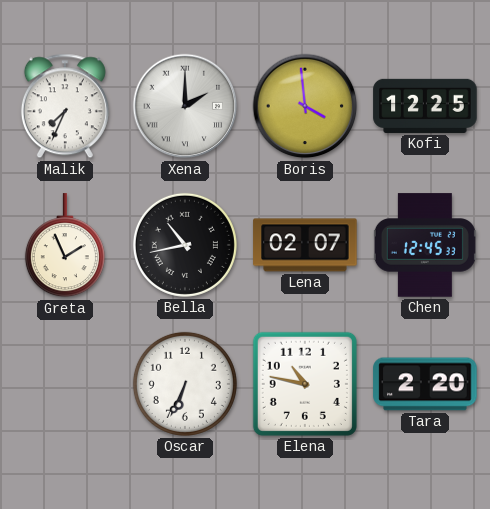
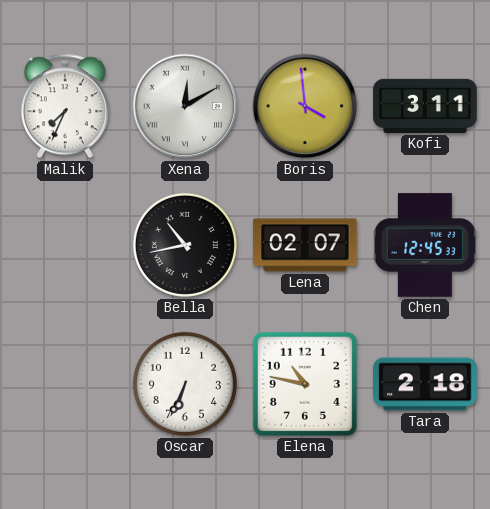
Xena: 2:00 -> 12:10
Kofi: 12:25 -> 3:11
Greta: 1:56 -> none
Tara: 2:20 -> 2:18
